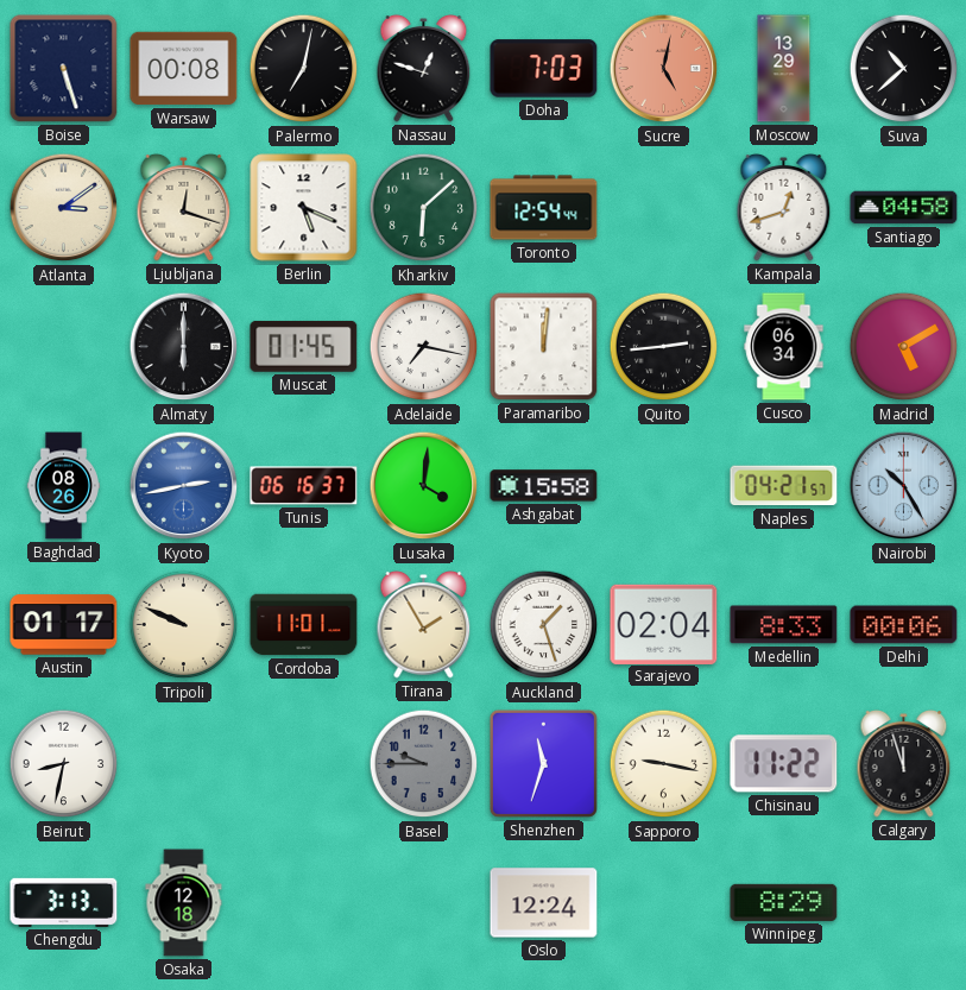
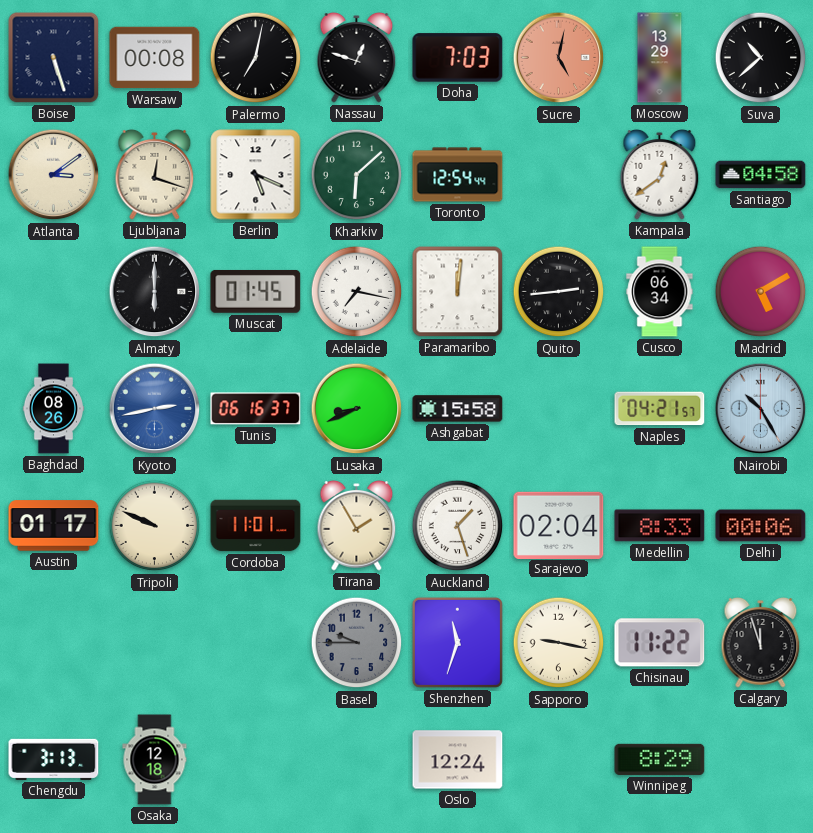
Kampala: 12:42 -> 12:39
Lusaka: 4:01 -> 8:41
Beirut: 8:32 -> none
